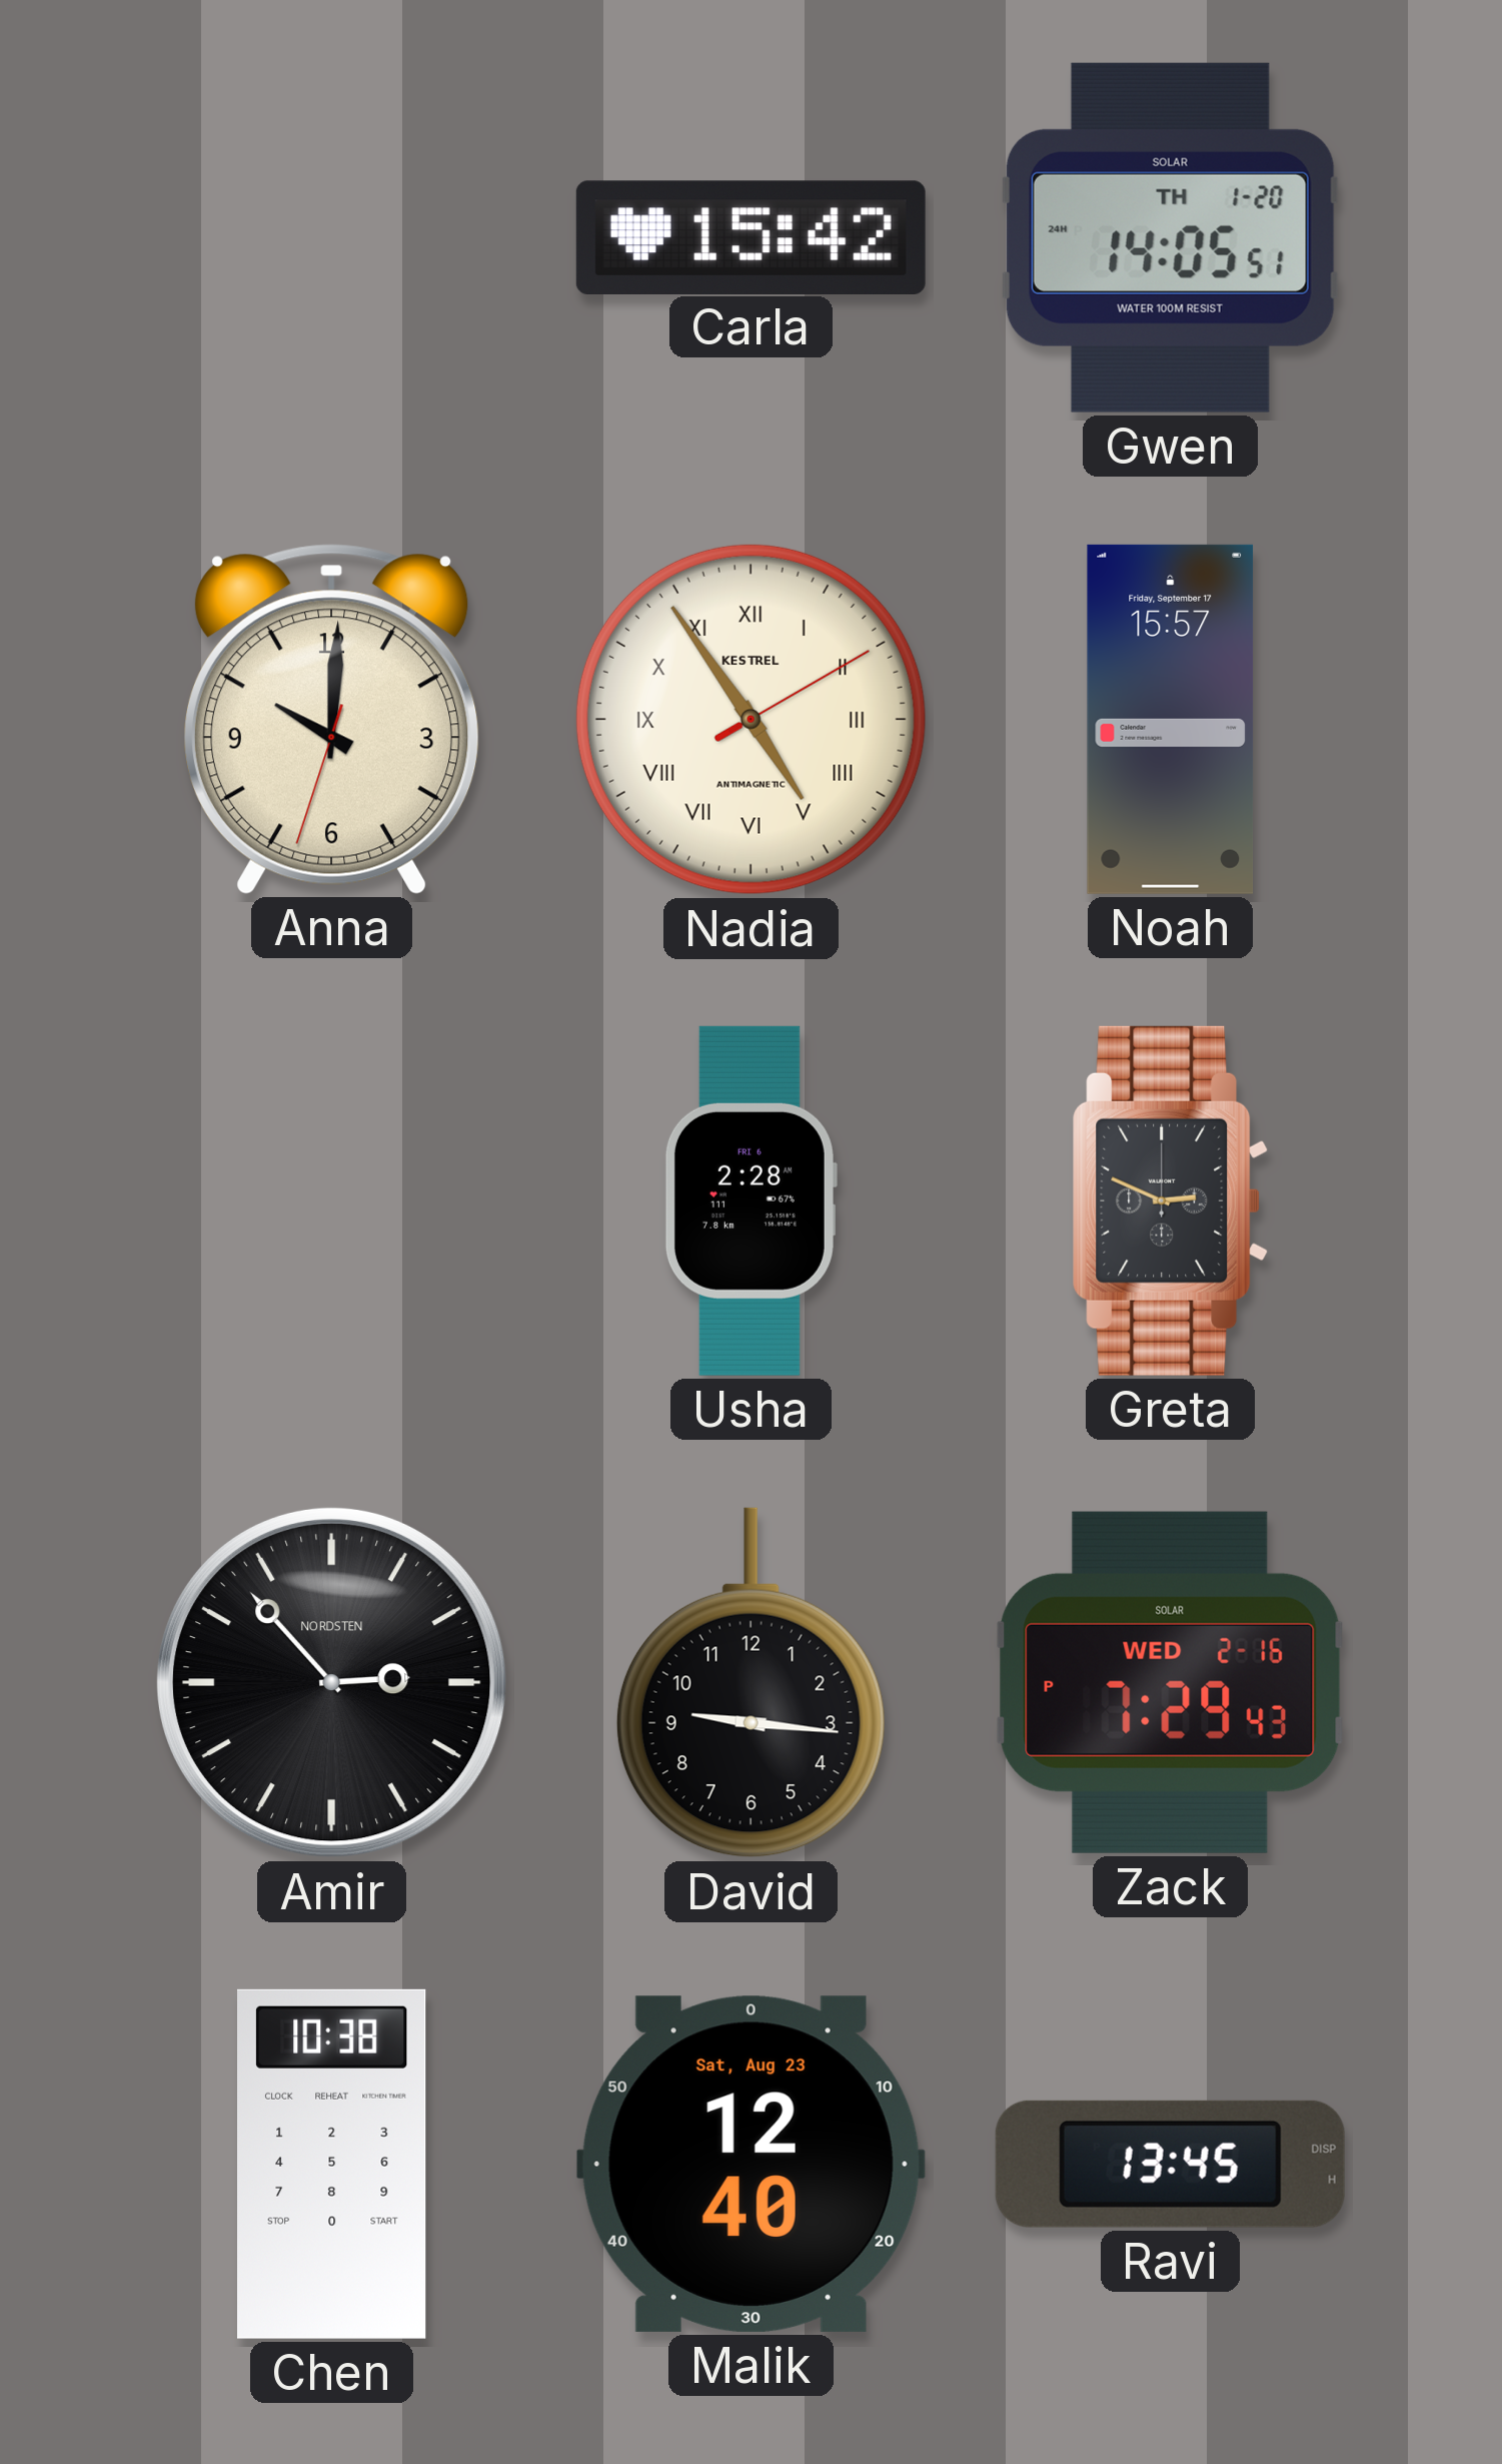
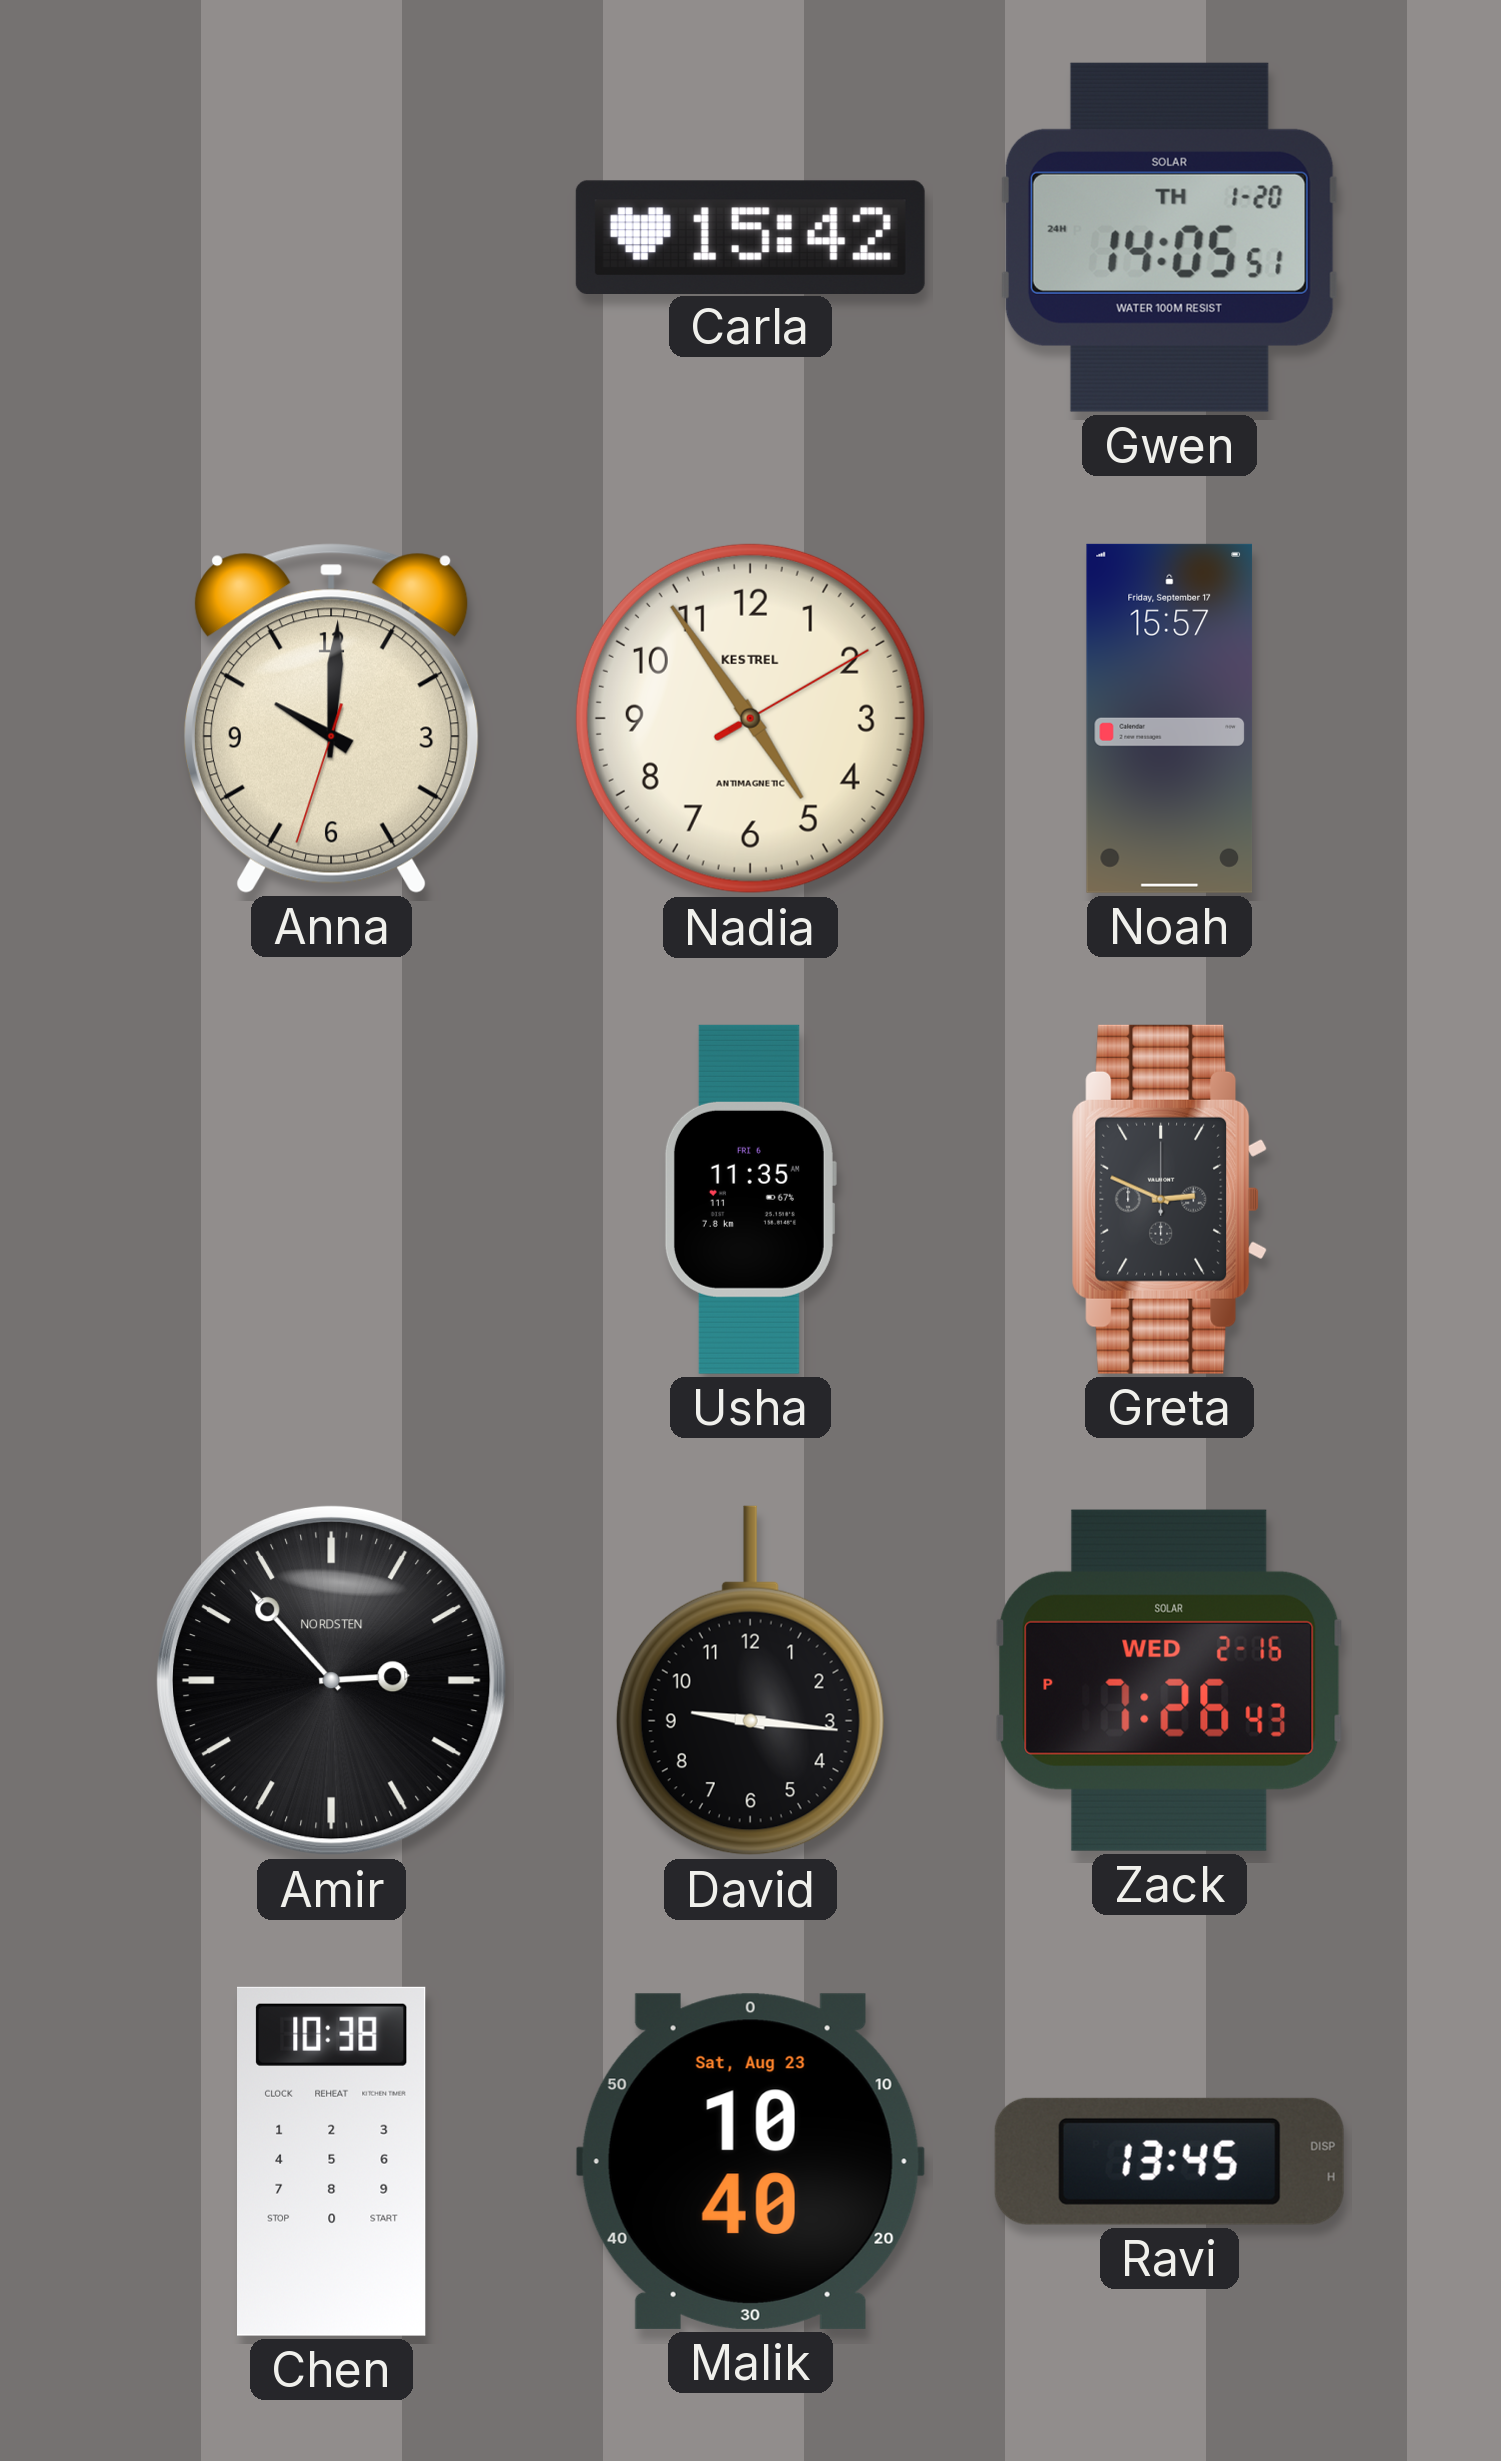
Nadia numerals: Roman -> Arabic
Usha: 2:28 -> 11:35
Zack: 7:29 -> 7:26
Malik: 12:40 -> 10:40
